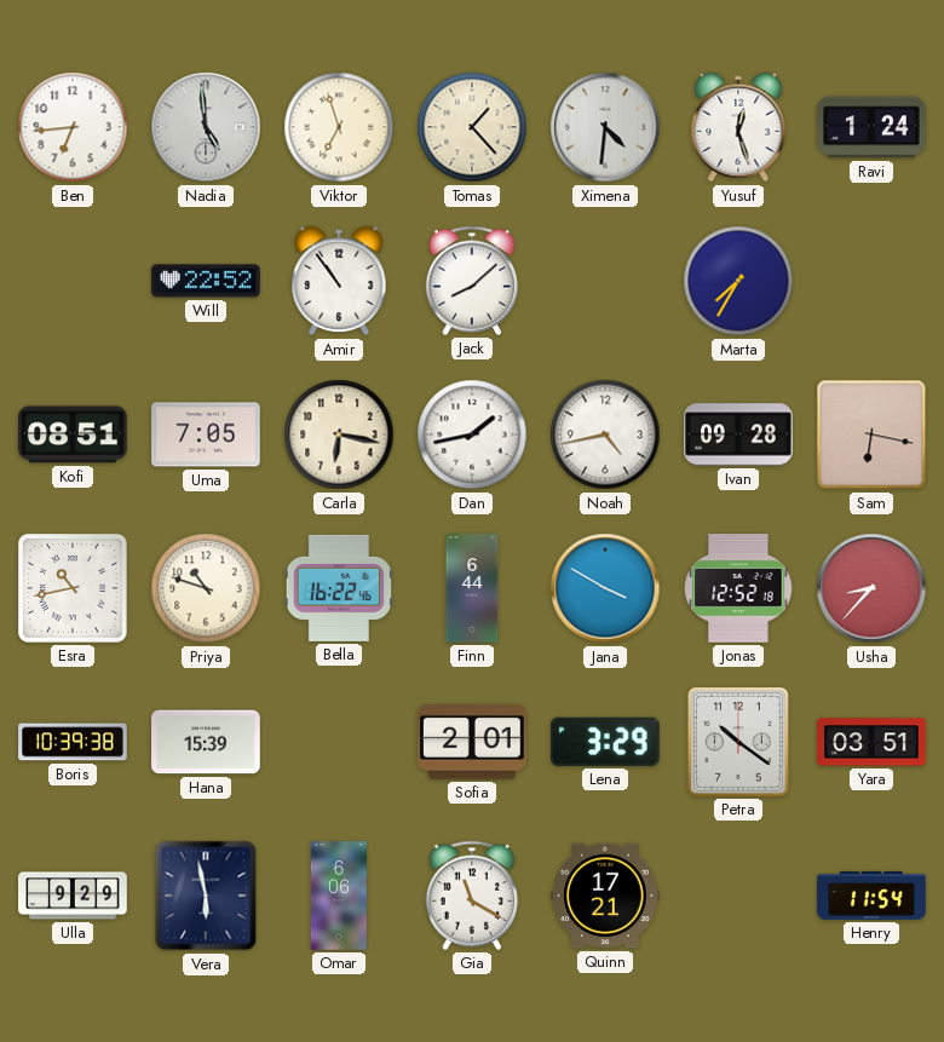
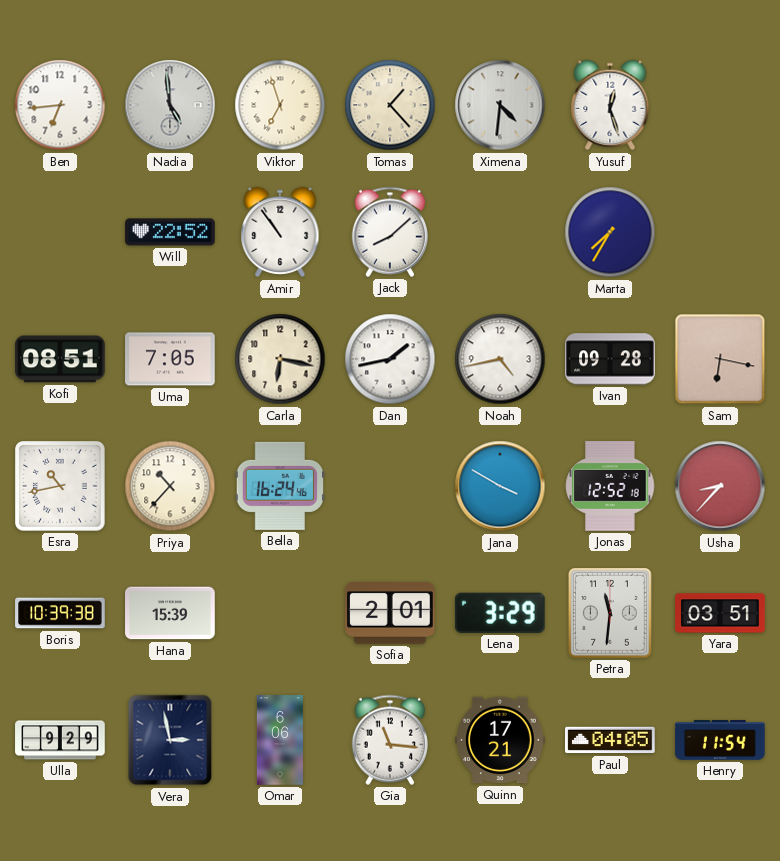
Ravi: 1:24 -> none
Priya: 10:48 -> 10:37
Bella: 16:22 -> 16:24
Finn: 6:44 -> none
Petra: 10:21 -> 11:31
Vera: 5:58 -> 2:58
Gia: 11:20 -> 11:16
Paul: none -> 04:05
